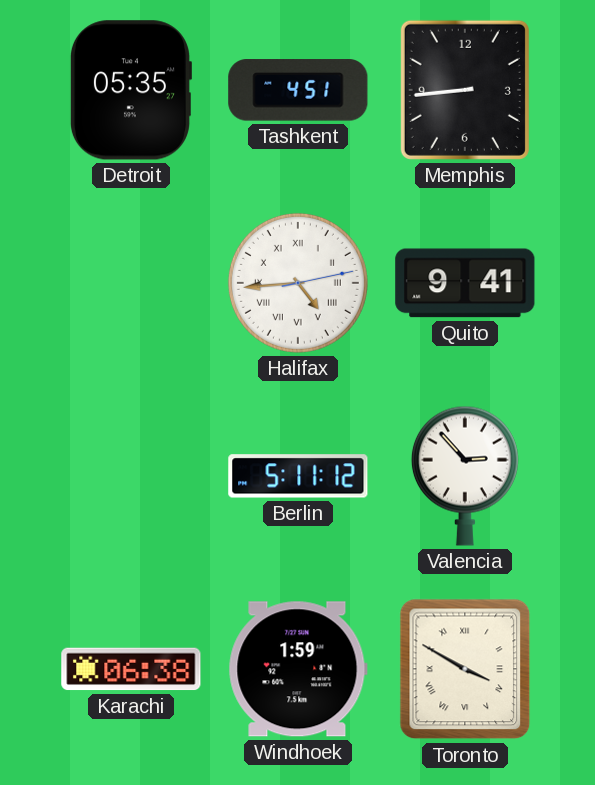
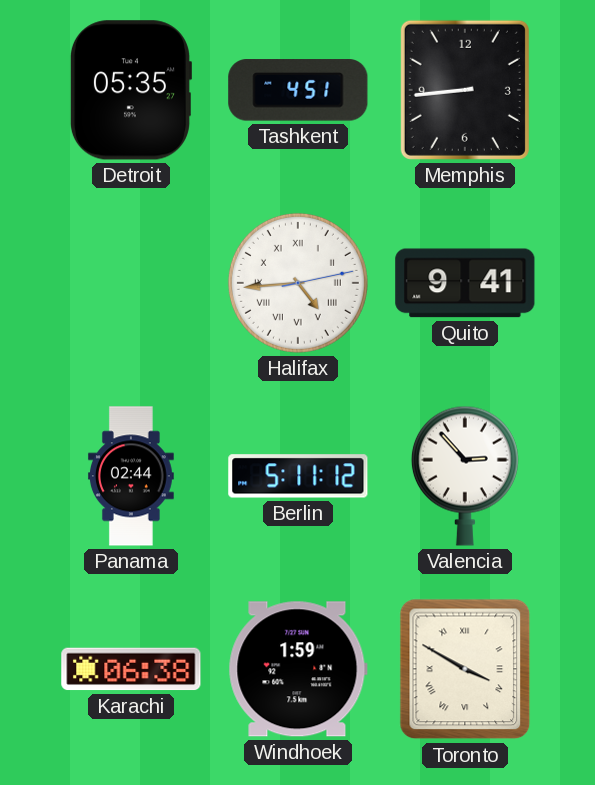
Panama: none -> 02:44
